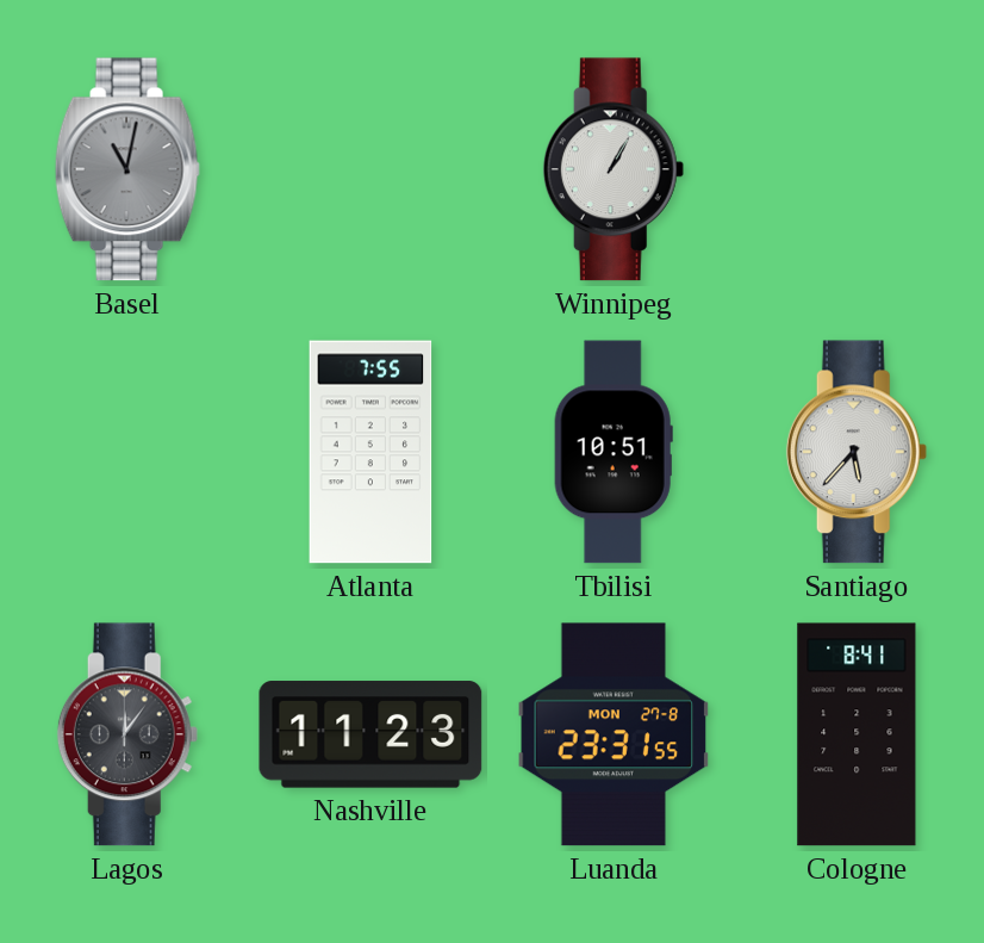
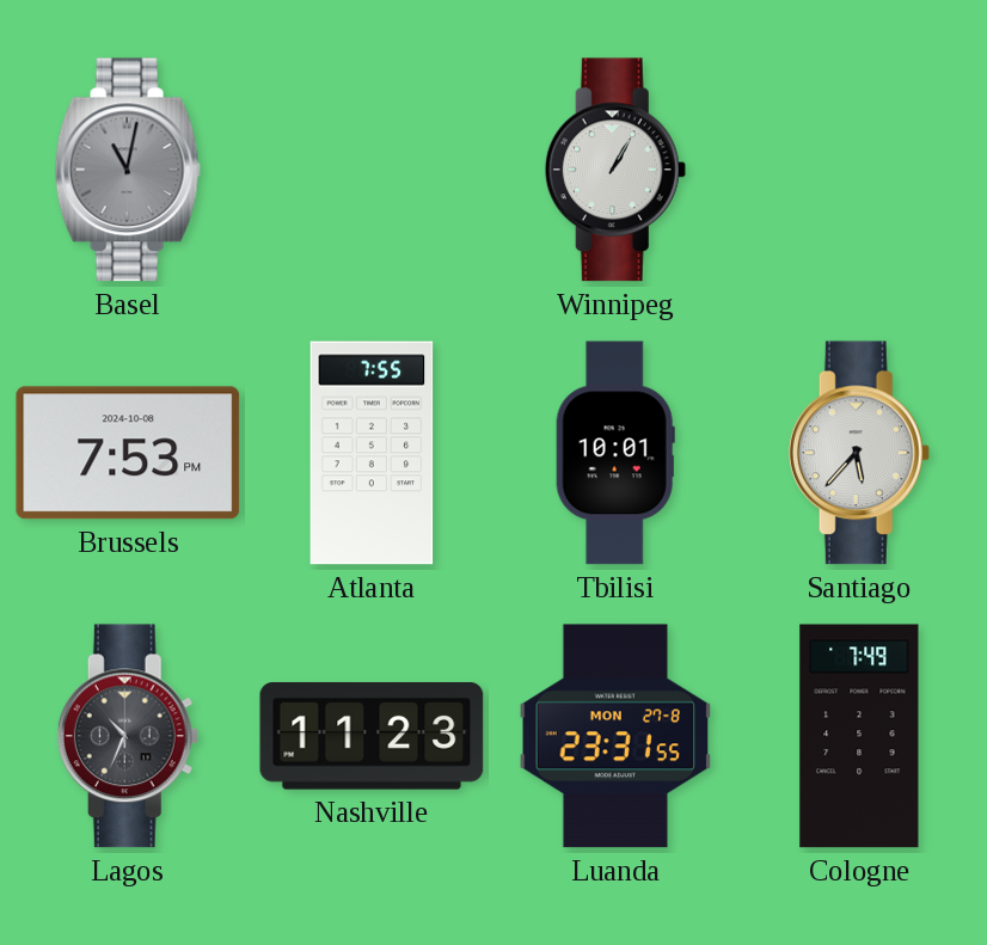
Brussels: none -> 7:53
Tbilisi: 10:51 -> 10:01
Lagos: 12:06 -> 10:34
Cologne: 8:41 -> 7:49
